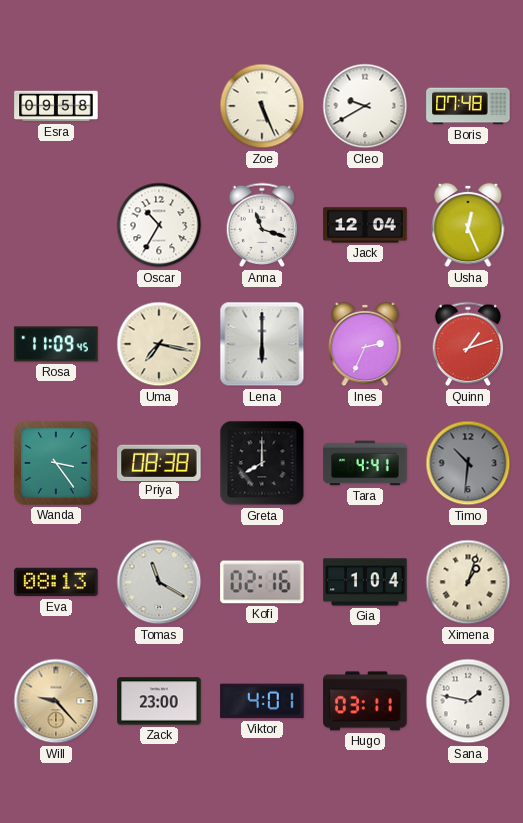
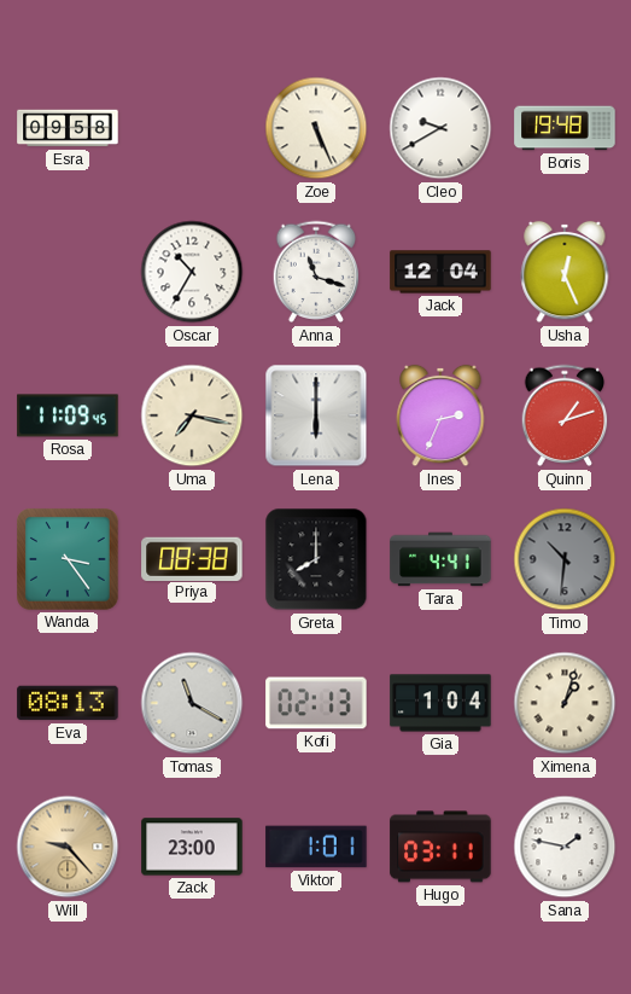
Boris: 07:48 -> 19:48
Kofi: 02:16 -> 02:13
Viktor: 4:01 -> 1:01
